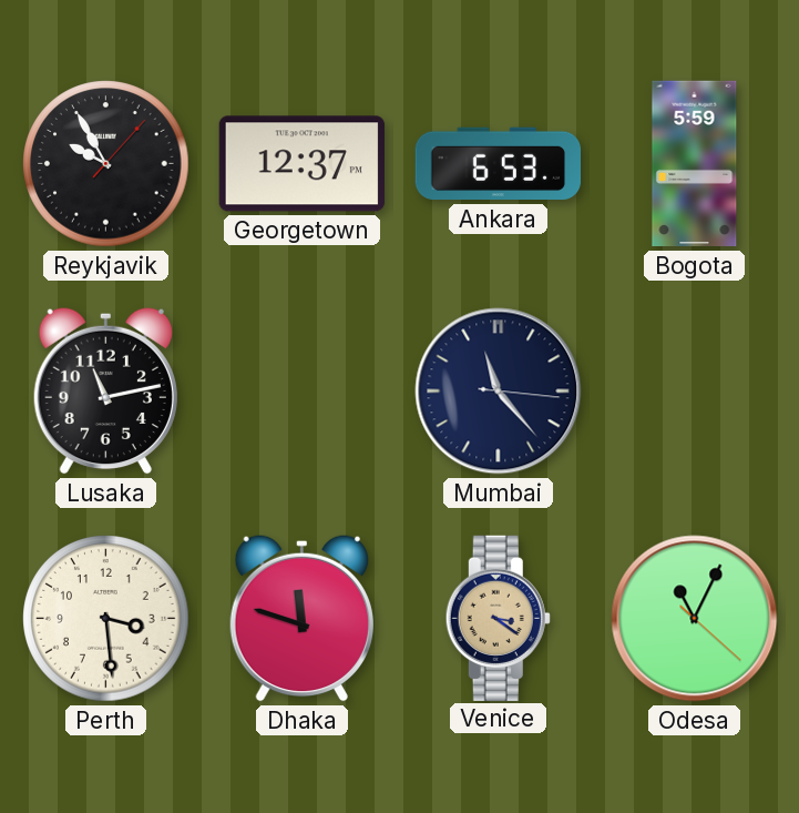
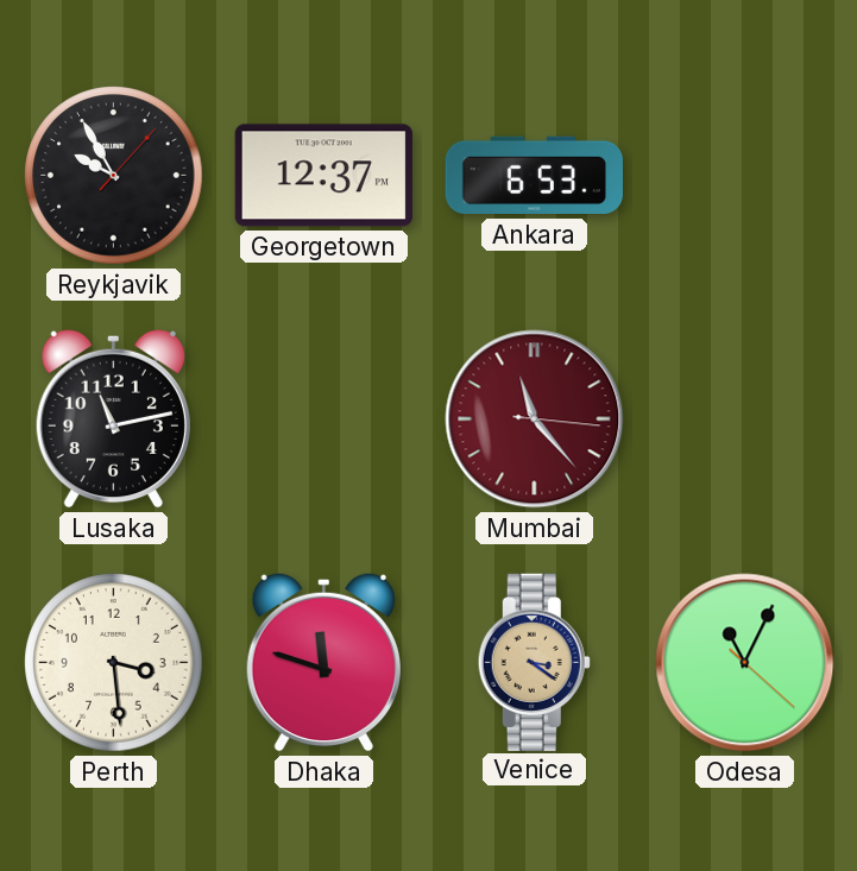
Bogota: 5:59 -> none
Mumbai dial: navy -> burgundy
